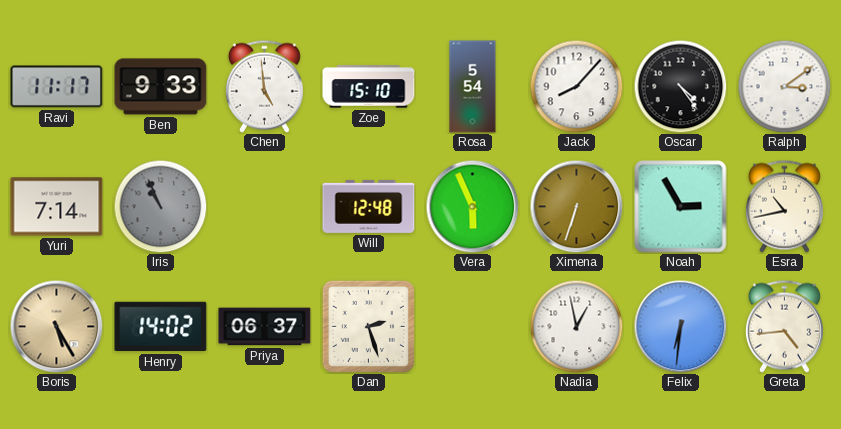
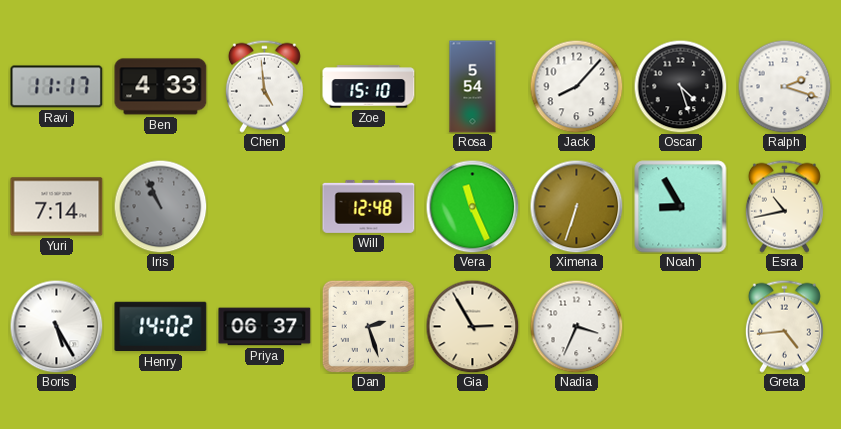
Ben: 9:33 -> 4:33
Oscar: 4:24 -> 4:27
Ralph: 3:09 -> 2:18
Vera: 5:56 -> 11:26
Noah: 2:55 -> 8:55
Boris dial: champagne -> white
Gia: none -> 2:55
Nadia: 12:58 -> 3:34
Felix: 6:31 -> none
